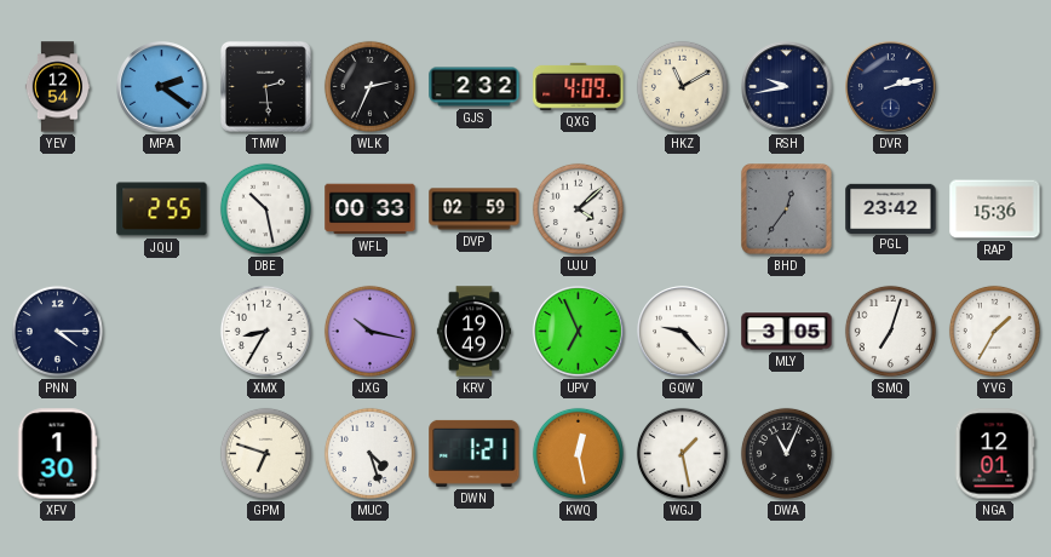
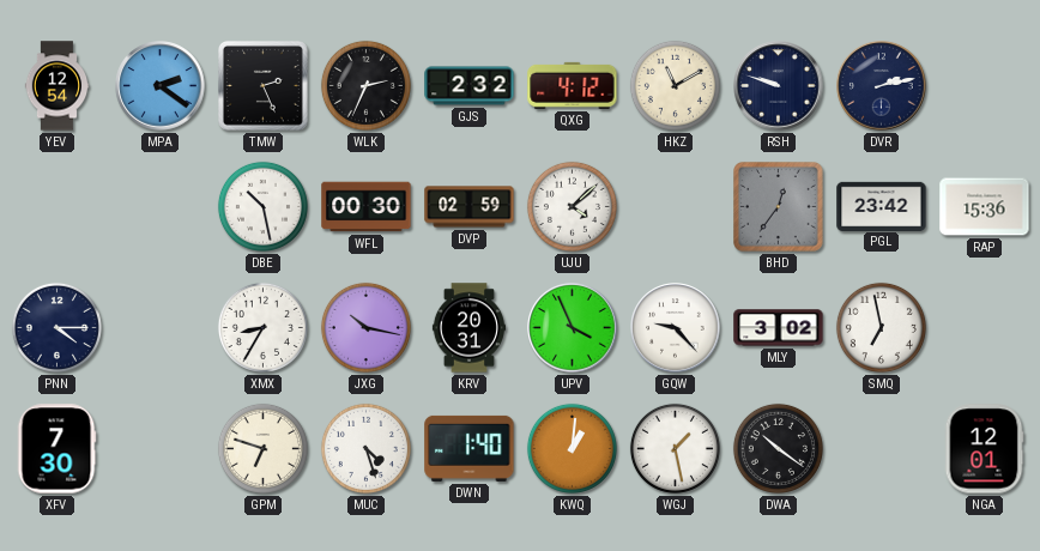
TMW: 2:29 -> 2:26
QXG: 4:09 -> 4:12
RSH: 9:43 -> 9:48
JQU: 2:55 -> none
WFL: 00:33 -> 00:30
KRV: 19:49 -> 20:31
UPV: 6:56 -> 3:56
MLY: 3:05 -> 3:02
SMQ: 7:03 -> 6:58
YVG: 1:35 -> none
XFV: 1:30 -> 7:30
DWN: 1:21 -> 1:40
KWQ: 12:28 -> 1:01
DWA: 11:04 -> 10:21
